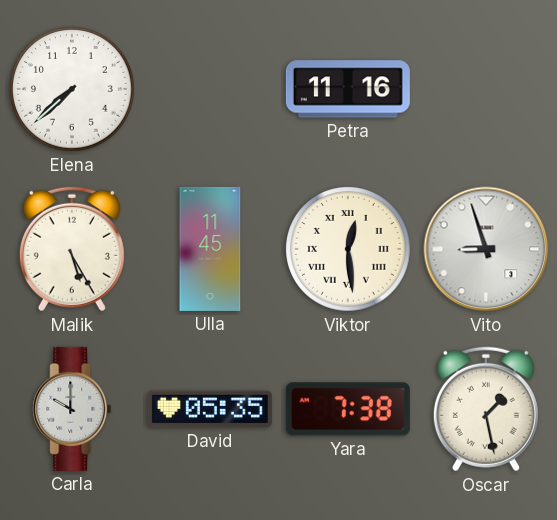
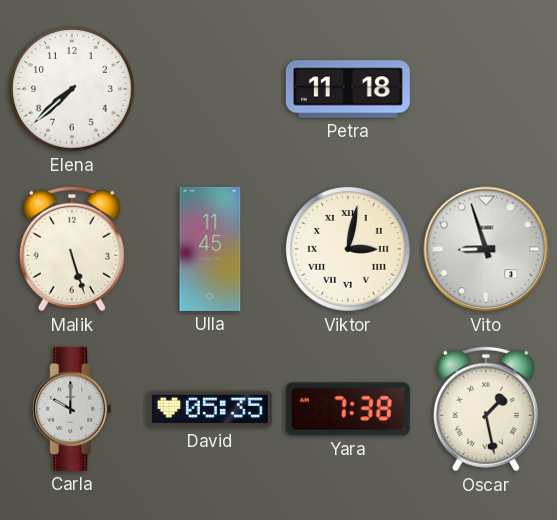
Petra: 11:16 -> 11:18
Malik: 5:25 -> 5:27
Viktor: 12:29 -> 3:02
